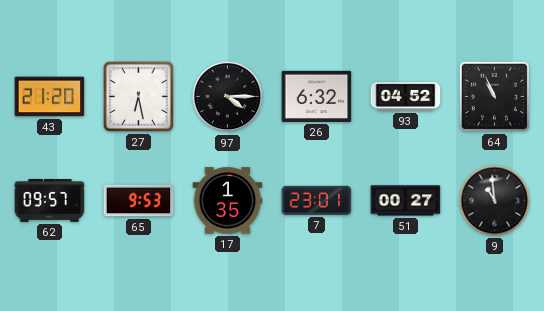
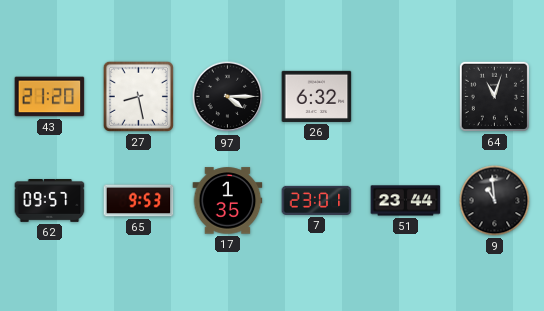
27: 6:28 -> 8:28
93: 04:52 -> none
64: 10:56 -> 11:03
51: 00:27 -> 23:44
